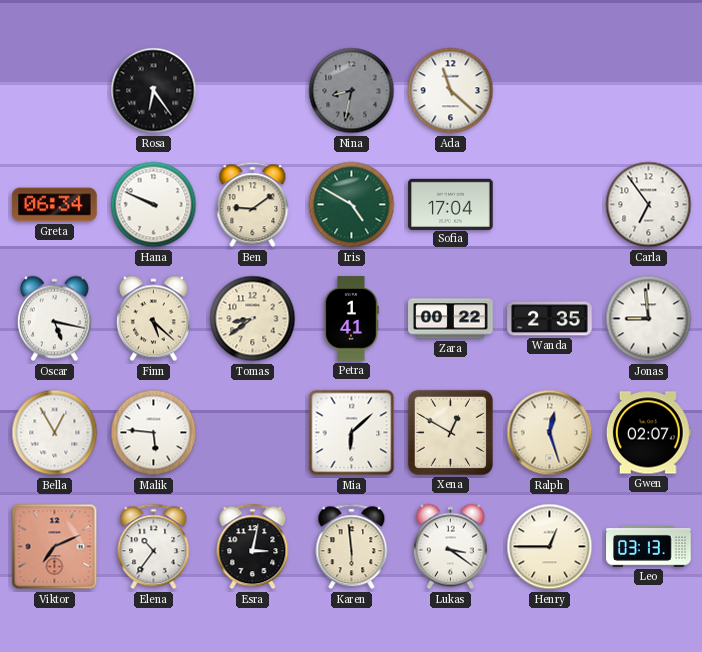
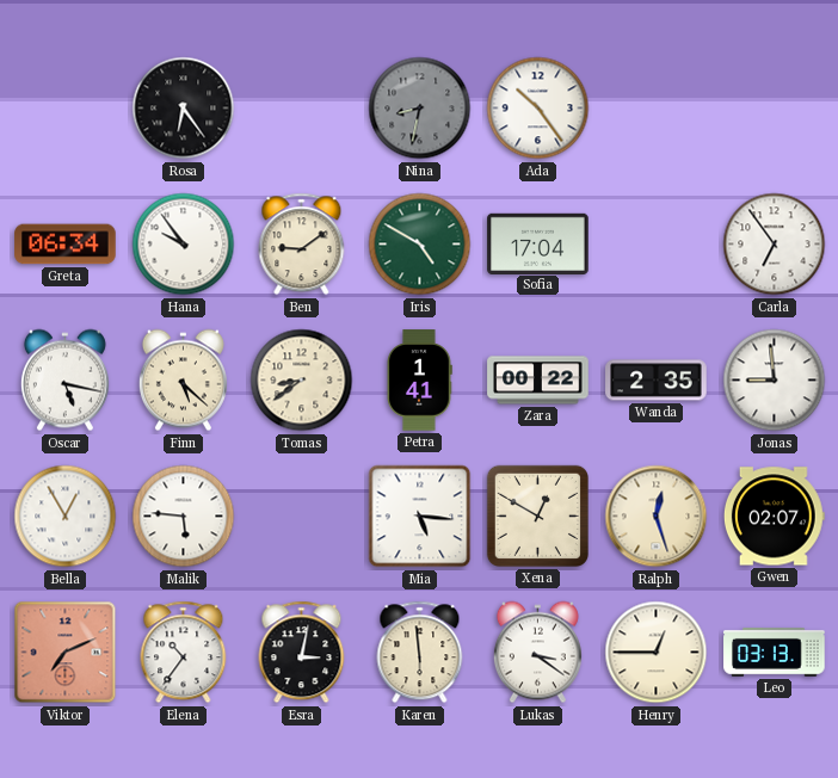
Ada: 11:22 -> 10:24
Hana: 9:49 -> 9:54
Mia: 6:08 -> 5:16
